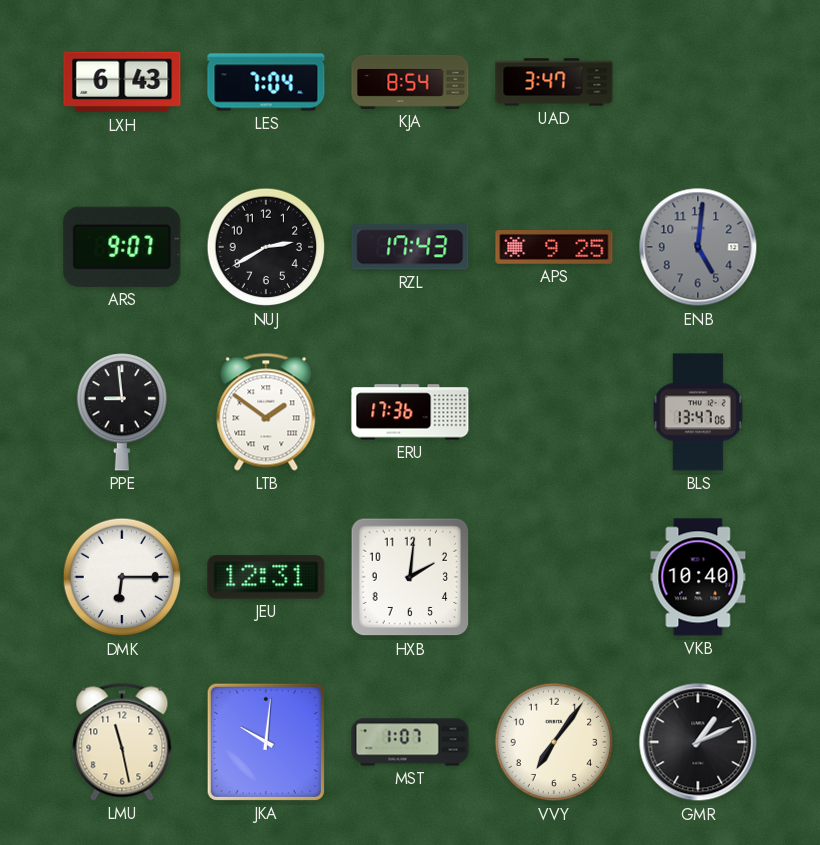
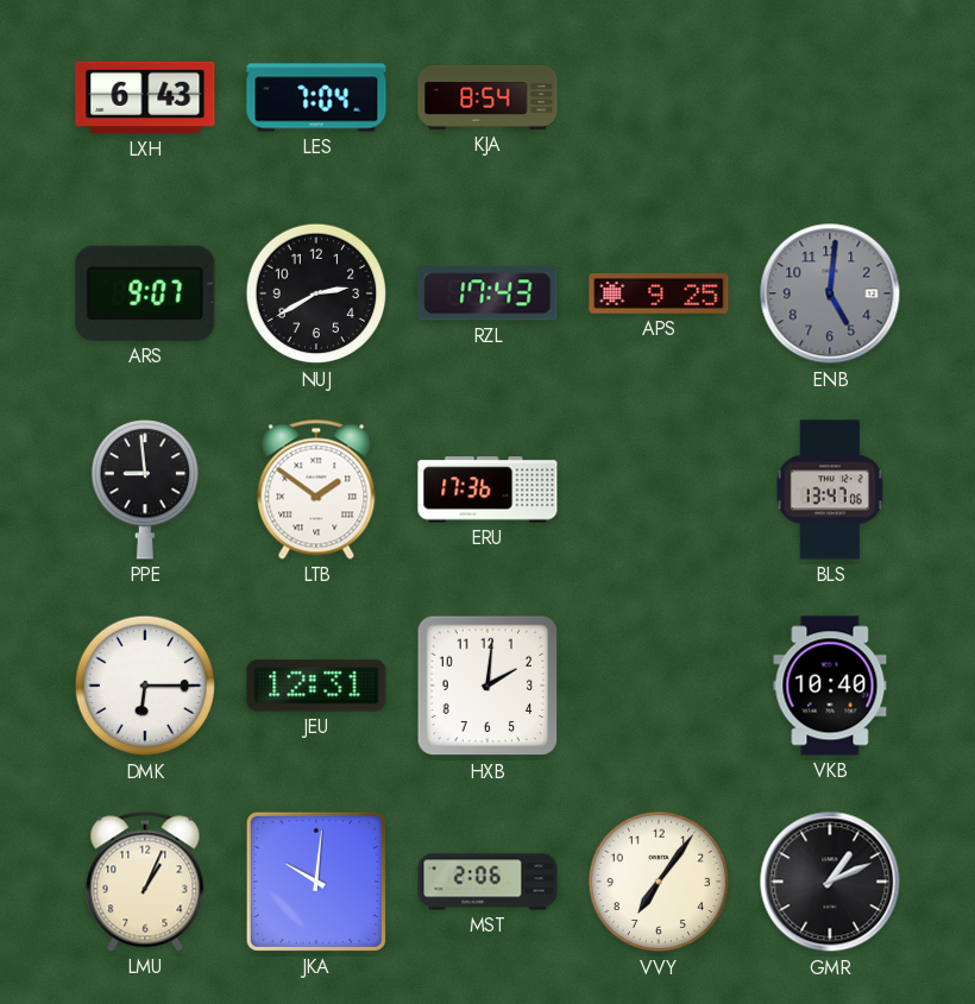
UAD: 3:47 -> none
LMU: 11:28 -> 1:04
MST: 1:07 -> 2:06
